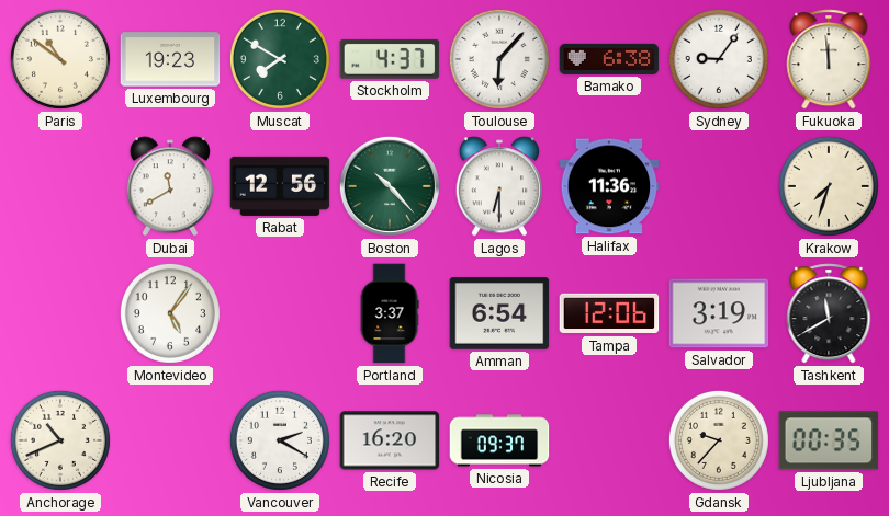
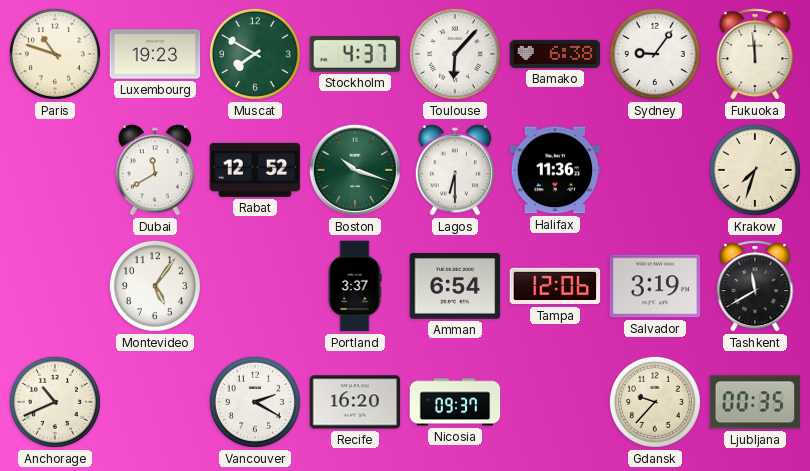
Paris: 10:51 -> 10:48
Rabat: 12:56 -> 12:52
Boston: 10:23 -> 10:18
